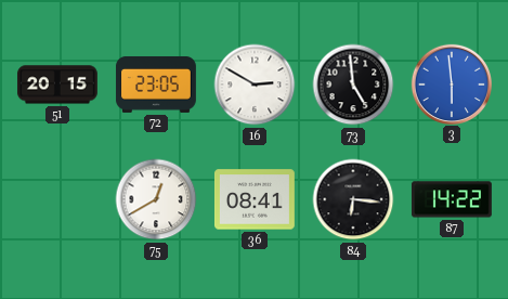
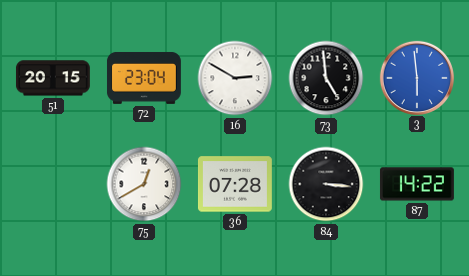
72: 23:05 -> 23:04
36: 08:41 -> 07:28
84: 6:16 -> 3:16
